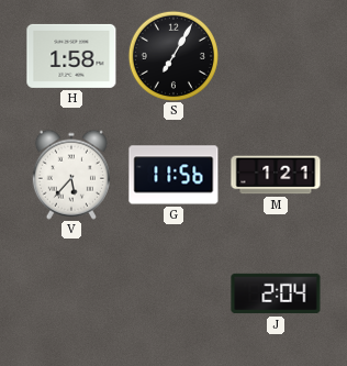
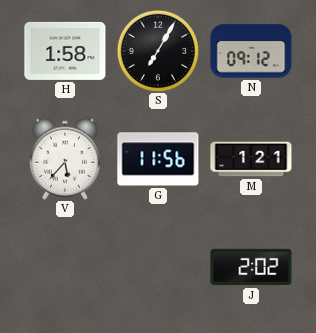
N: none -> 09:12
J: 2:04 -> 2:02
